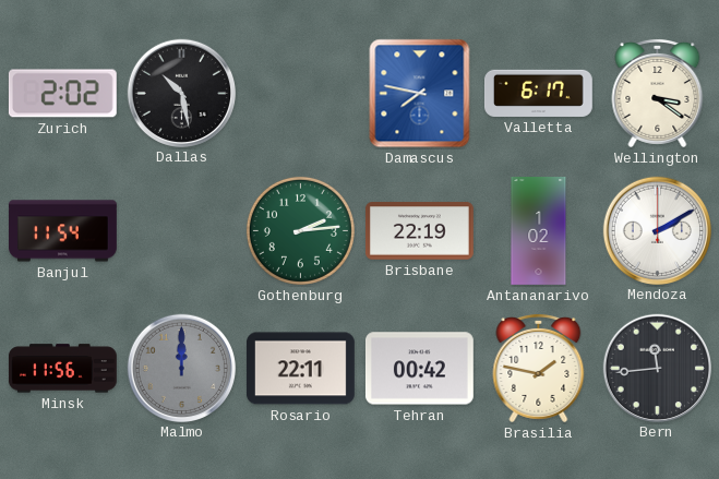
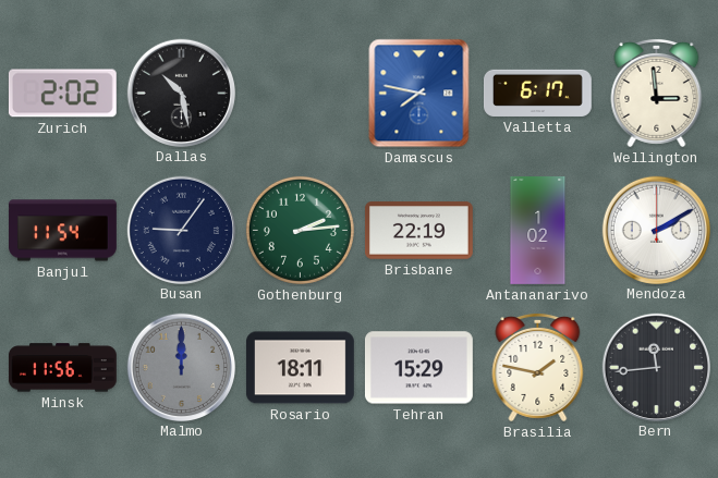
Wellington: 3:21 -> 2:59
Busan: none -> 9:06
Rosario: 22:11 -> 18:11
Tehran: 00:42 -> 15:29
